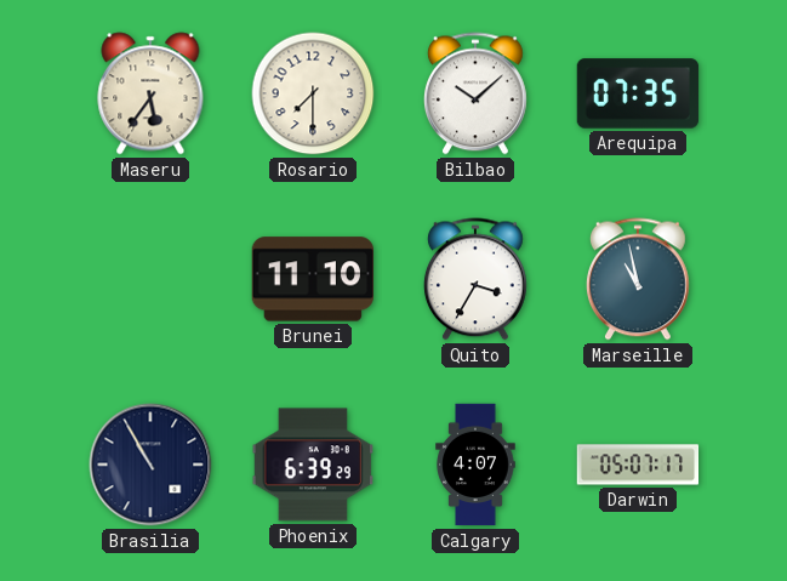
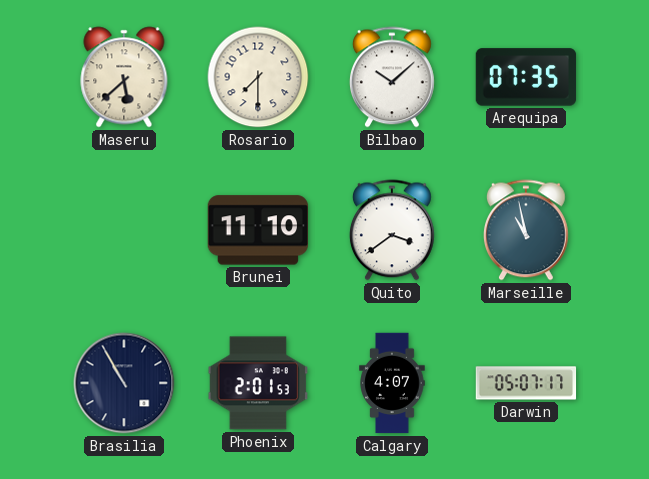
Maseru: 5:36 -> 5:38
Quito: 3:35 -> 3:39
Phoenix: 6:39 -> 2:01
